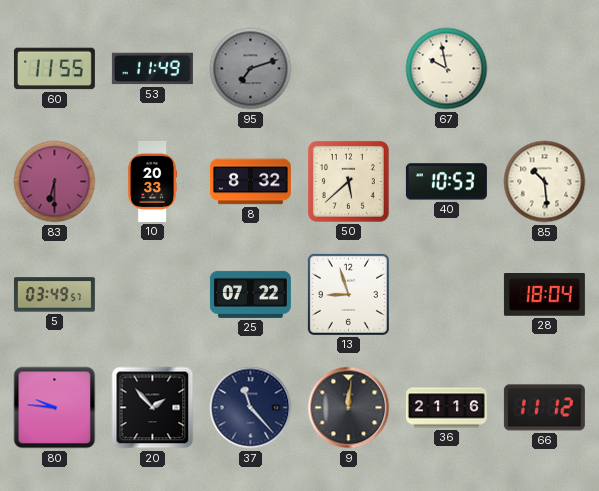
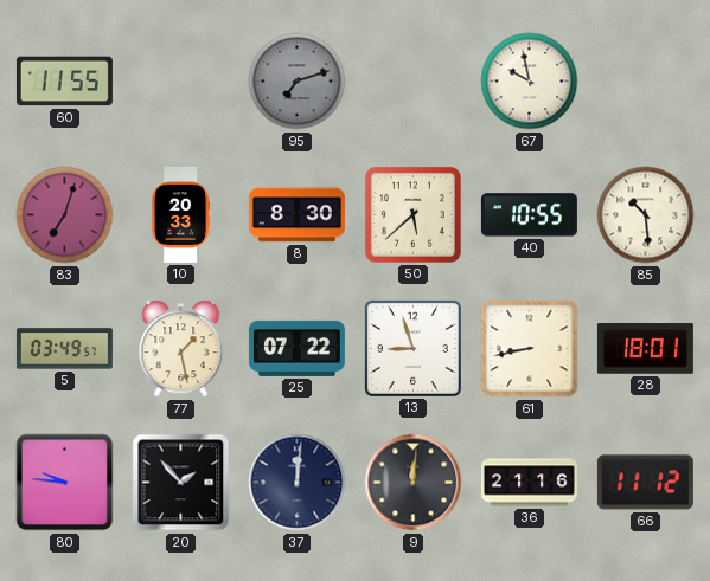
53: 11:49 -> none
83: 6:30 -> 7:03
8: 8:32 -> 8:30
40: 10:53 -> 10:55
77: none -> 1:28
61: none -> 8:43
28: 18:04 -> 18:01
37: 11:23 -> 12:01
